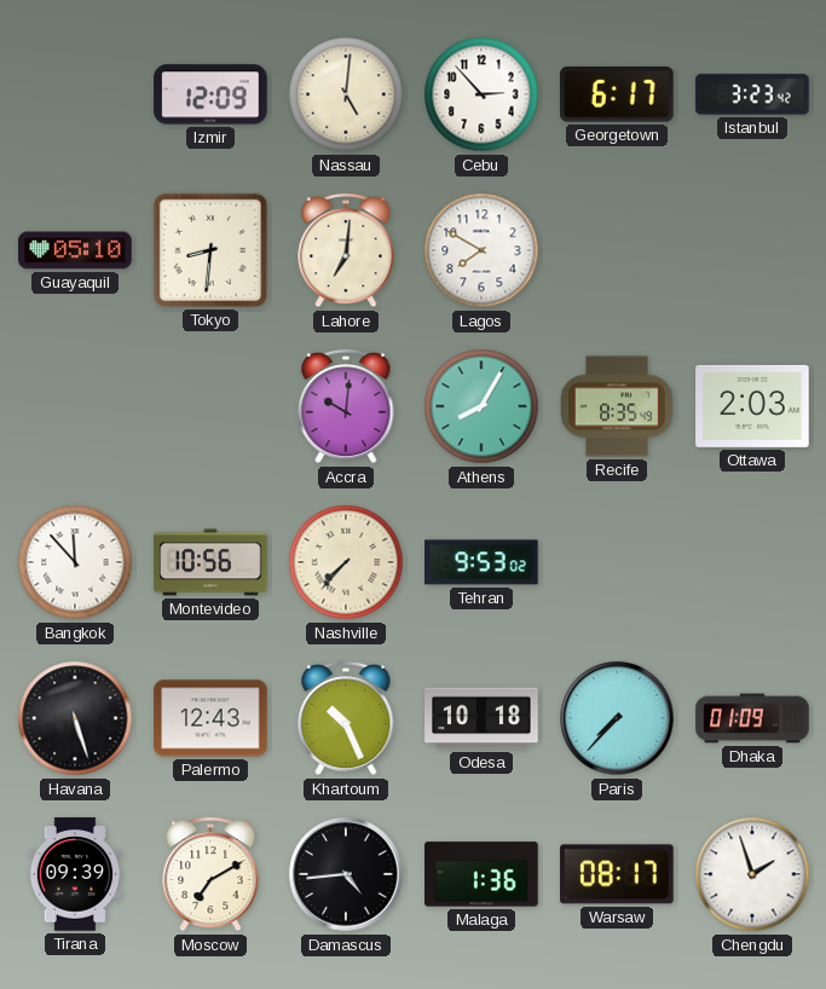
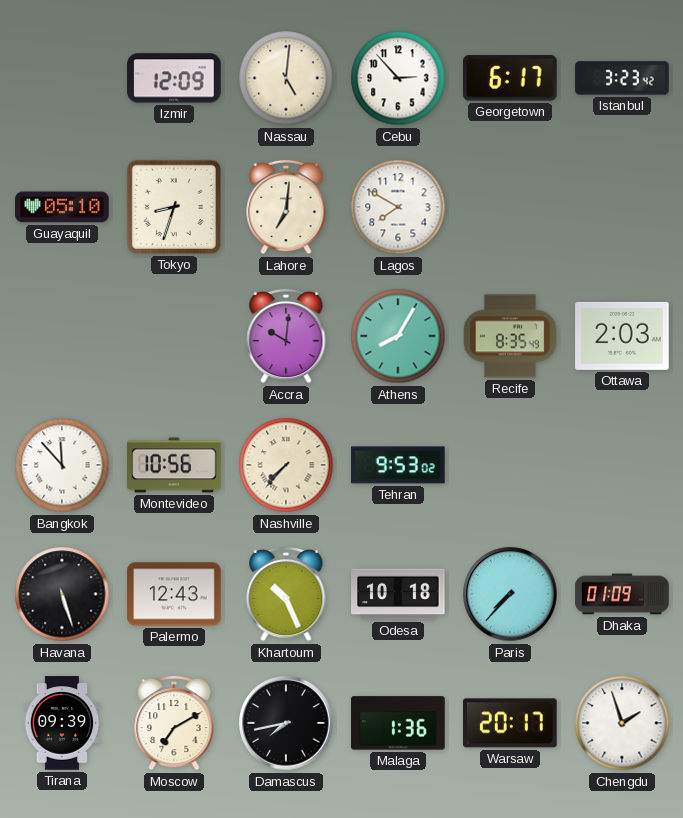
Tokyo: 8:31 -> 8:33
Damascus: 4:44 -> 7:43
Warsaw: 08:17 -> 20:17
